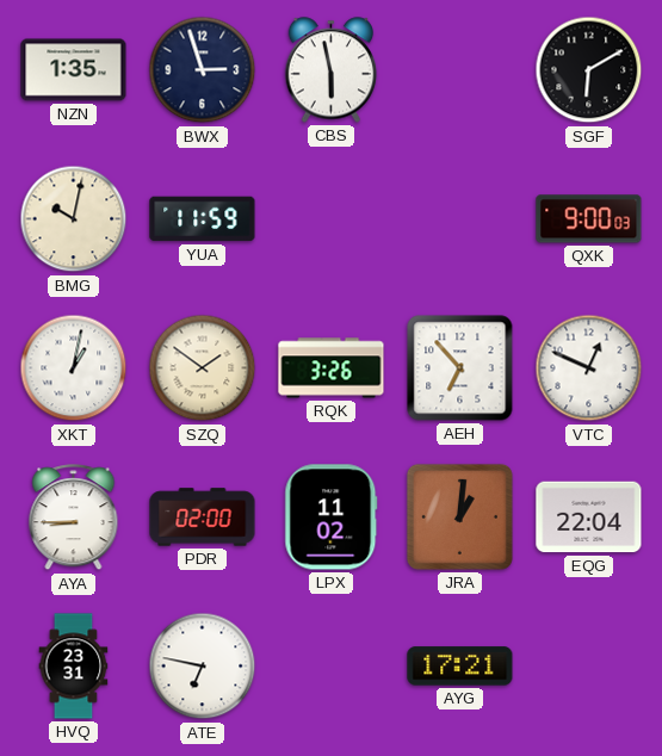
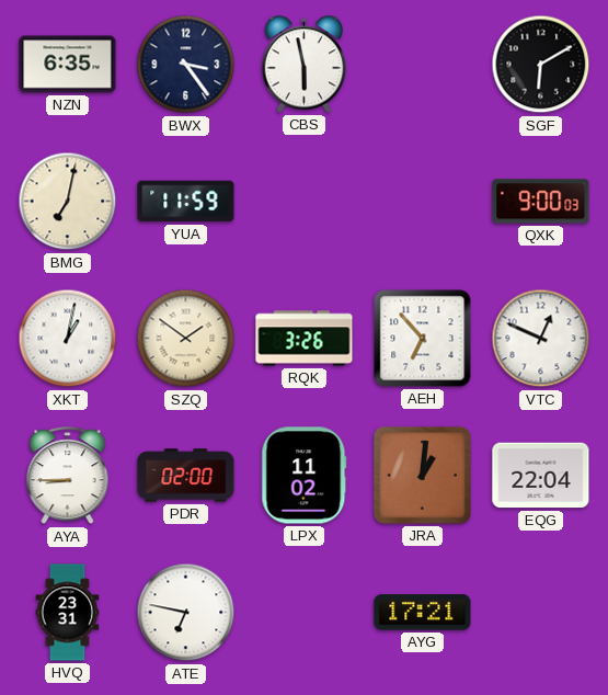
NZN: 1:35 -> 6:35
BWX: 2:57 -> 3:24
BMG: 10:02 -> 7:02
